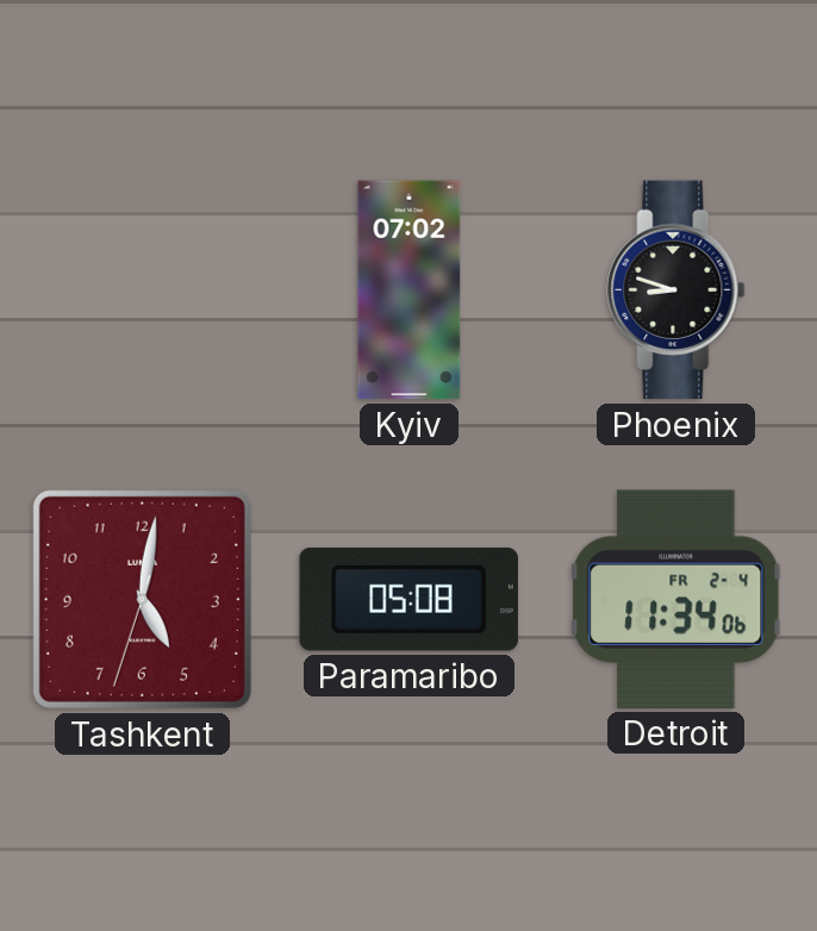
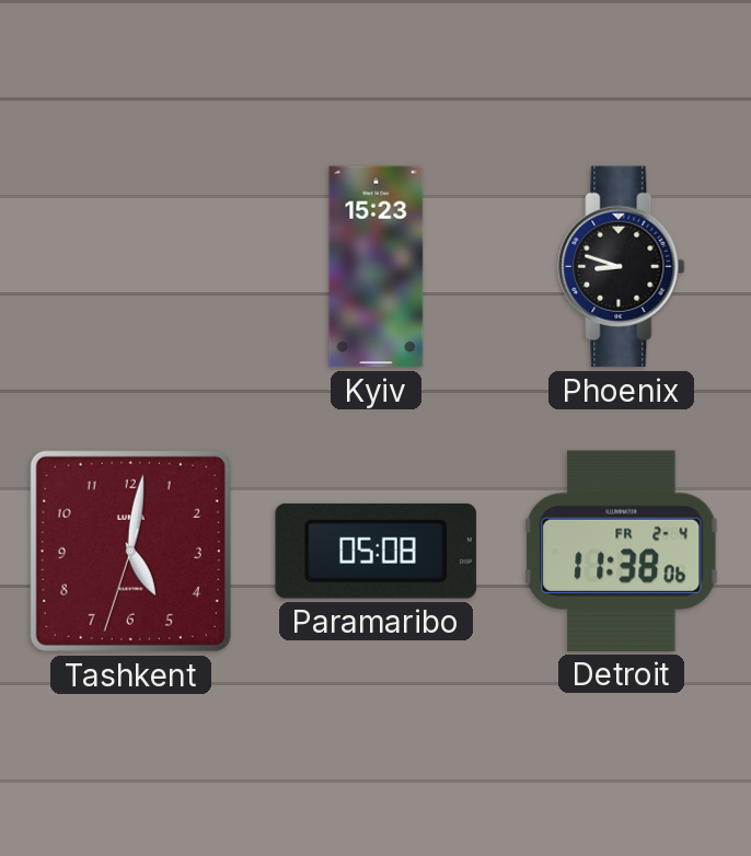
Kyiv: 07:02 -> 15:23
Detroit: 11:34 -> 11:38
